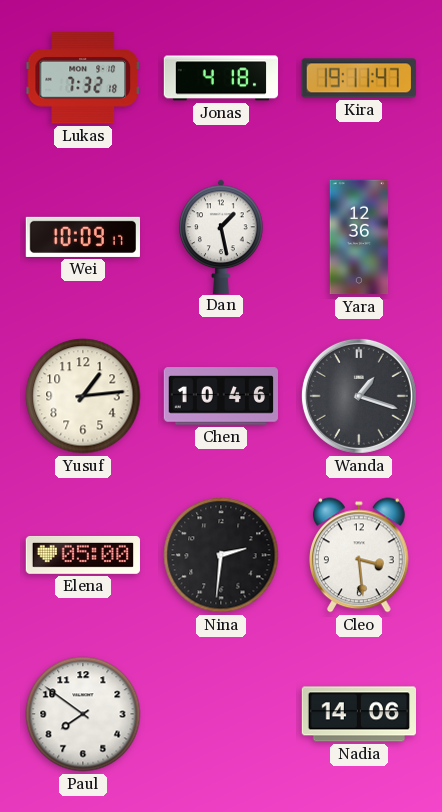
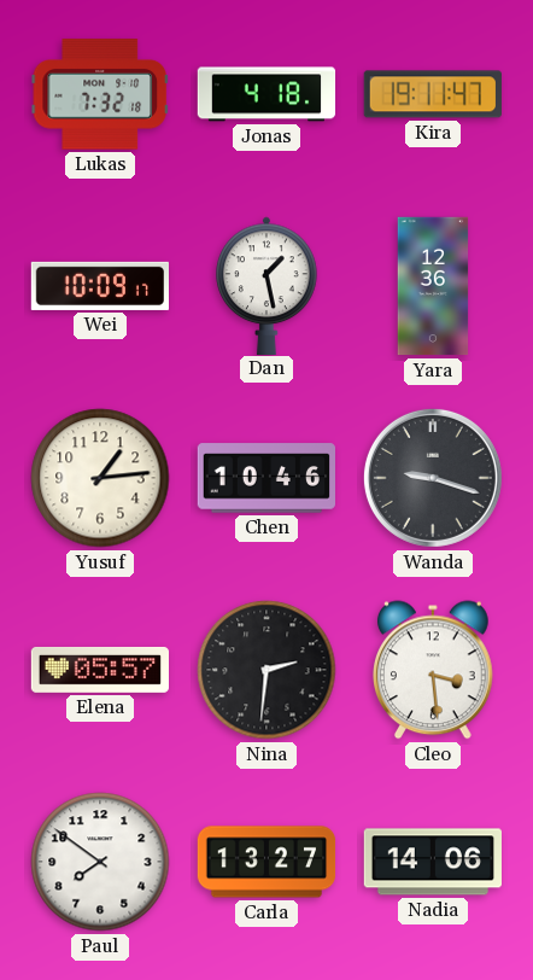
Wanda: 1:18 -> 9:18
Elena: 05:00 -> 05:57
Carla: none -> 13:27
